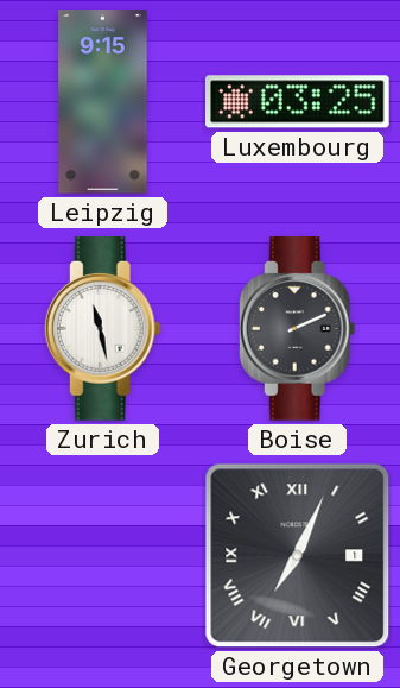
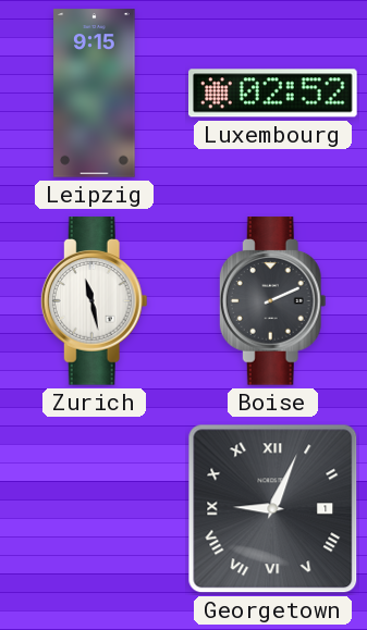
Luxembourg: 03:25 -> 02:52
Georgetown: 7:04 -> 9:04
